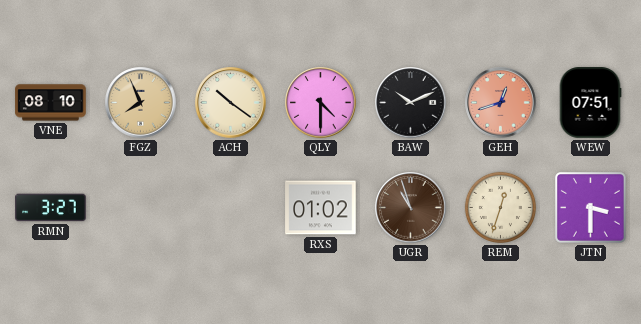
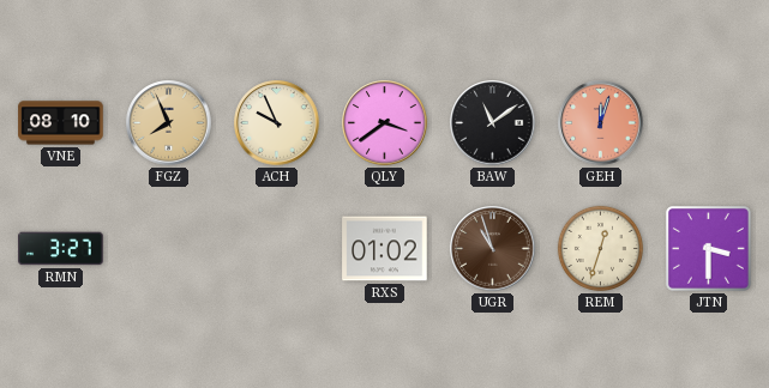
ACH: 10:21 -> 9:56
QLY: 4:30 -> 3:39
BAW: 10:11 -> 11:09
GEH: 12:42 -> 12:03
WEW: 07:51 -> none
